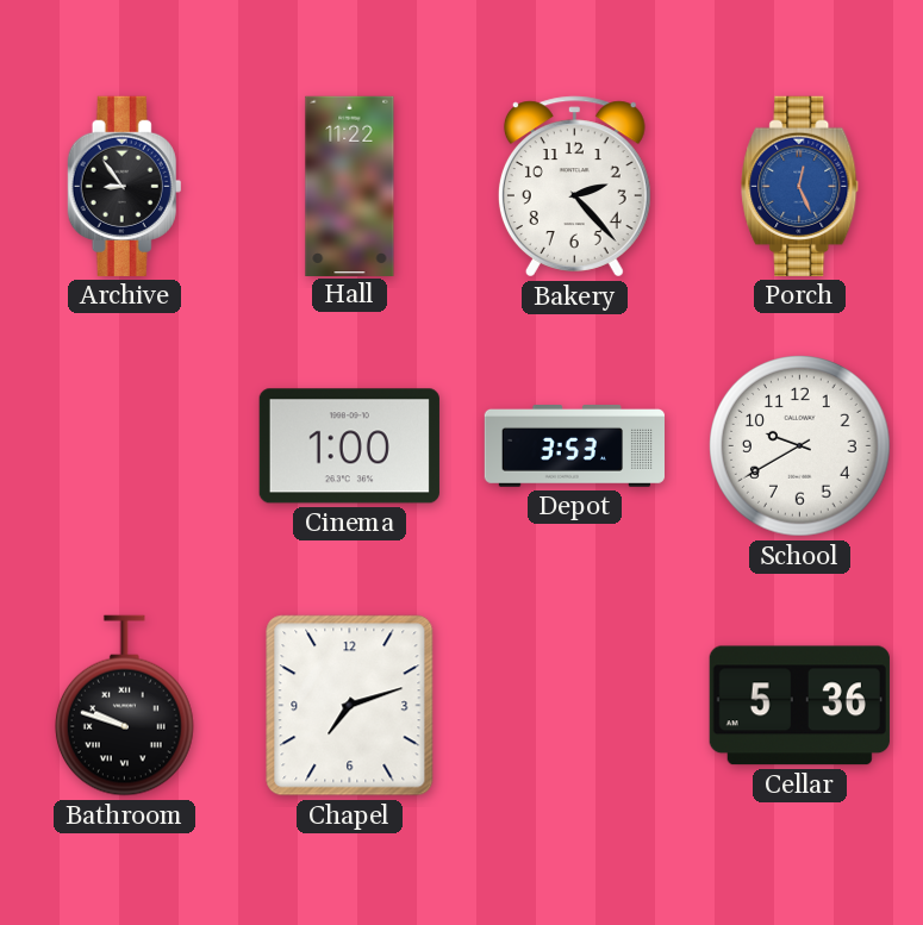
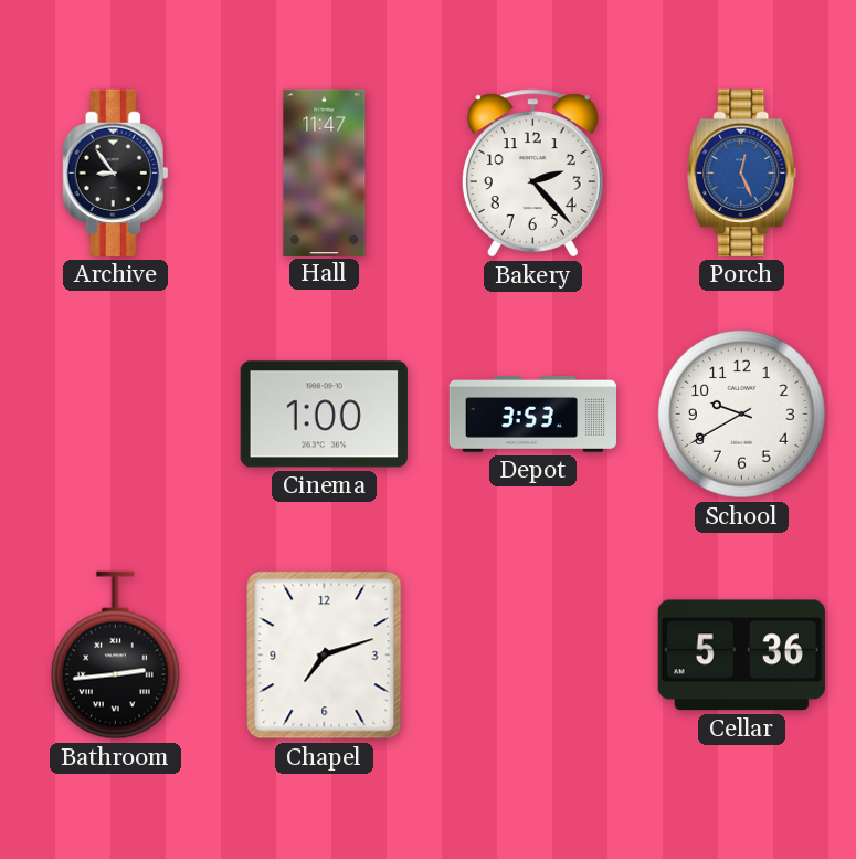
Hall: 11:22 -> 11:47
Bathroom: 9:48 -> 2:44
